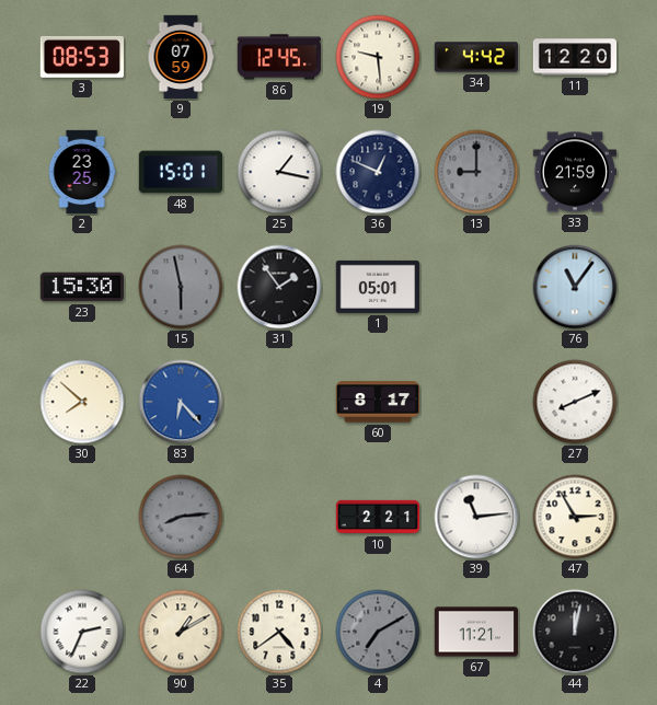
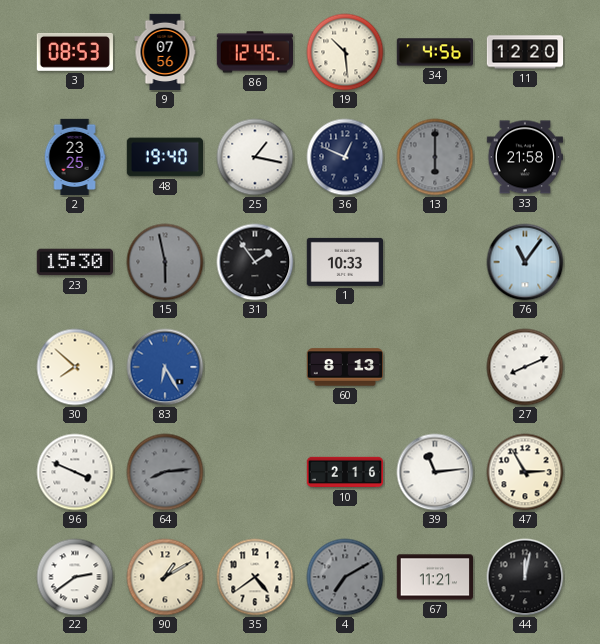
9: 07:59 -> 07:56
19: 9:29 -> 10:29
34: 4:42 -> 4:56
48: 15:01 -> 19:40
13: 9:00 -> 6:00
33: 21:59 -> 21:58
1: 05:01 -> 10:33
83: 6:23 -> 6:25
60: 8:17 -> 8:13
96: none -> 3:49
10: 2:21 -> 2:16
22: 2:34 -> 2:39
